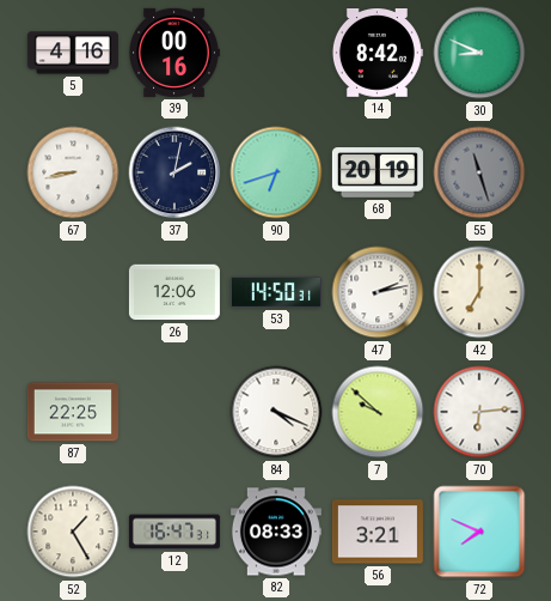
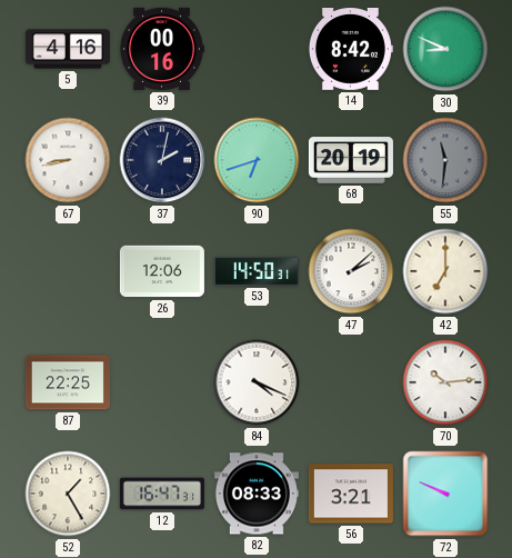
55: 11:27 -> 11:31
47: 2:13 -> 2:08
7: 9:52 -> none
70: 6:14 -> 10:14
72: 7:49 -> 9:49
